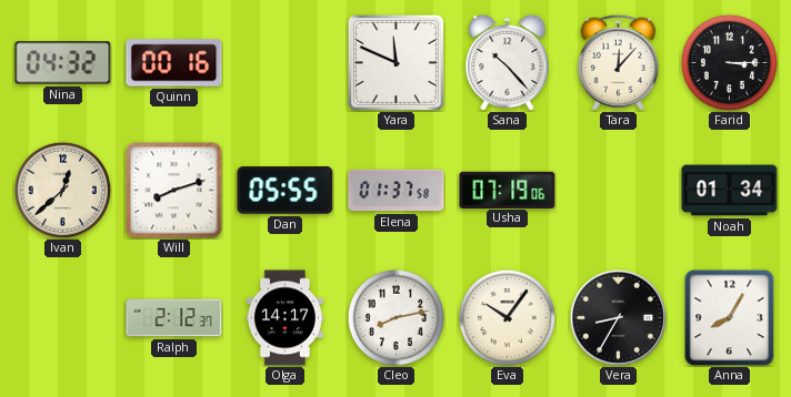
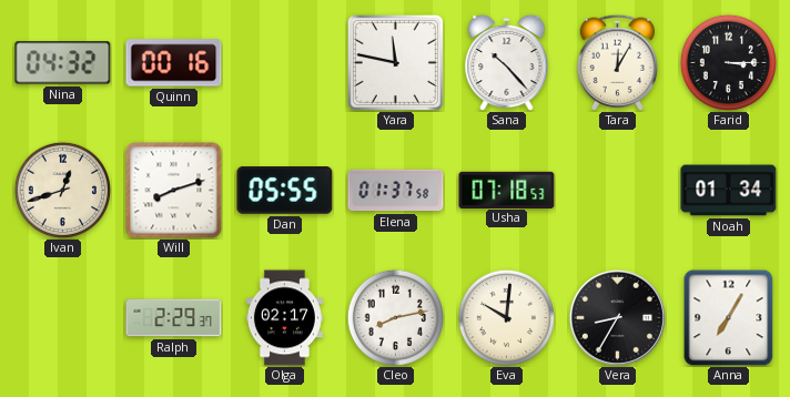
Yara: 11:49 -> 11:47
Tara: 12:07 -> 12:05
Ivan: 12:38 -> 12:42
Usha: 07:19 -> 07:18
Ralph: 2:12 -> 2:29
Olga: 14:17 -> 02:17
Eva: 10:06 -> 10:01
Anna: 8:05 -> 7:05
